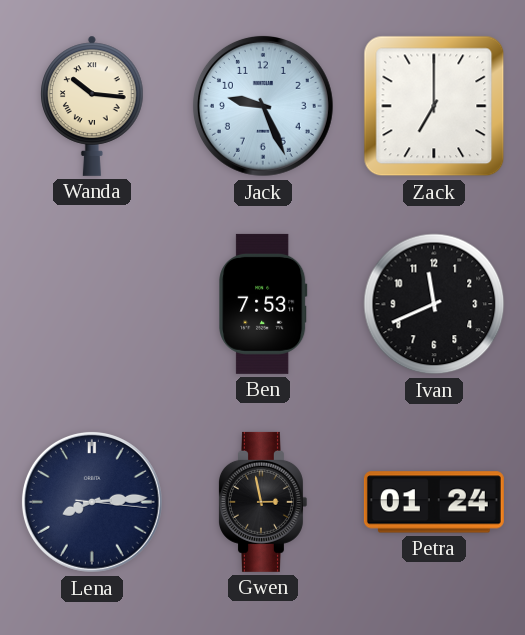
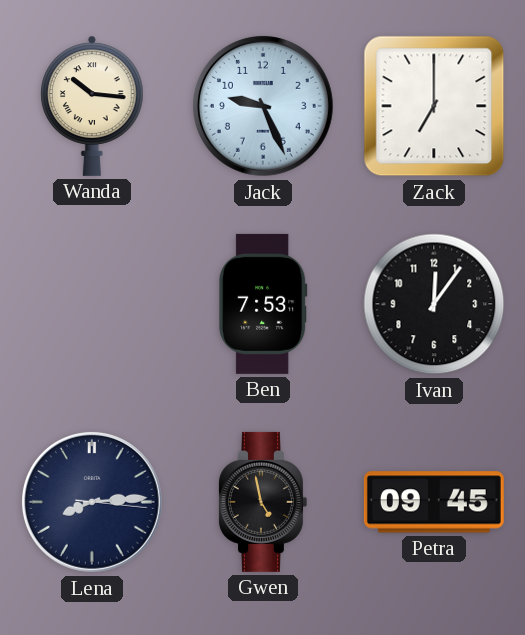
Ivan: 11:41 -> 12:06
Gwen: 2:58 -> 4:58
Petra: 01:24 -> 09:45
